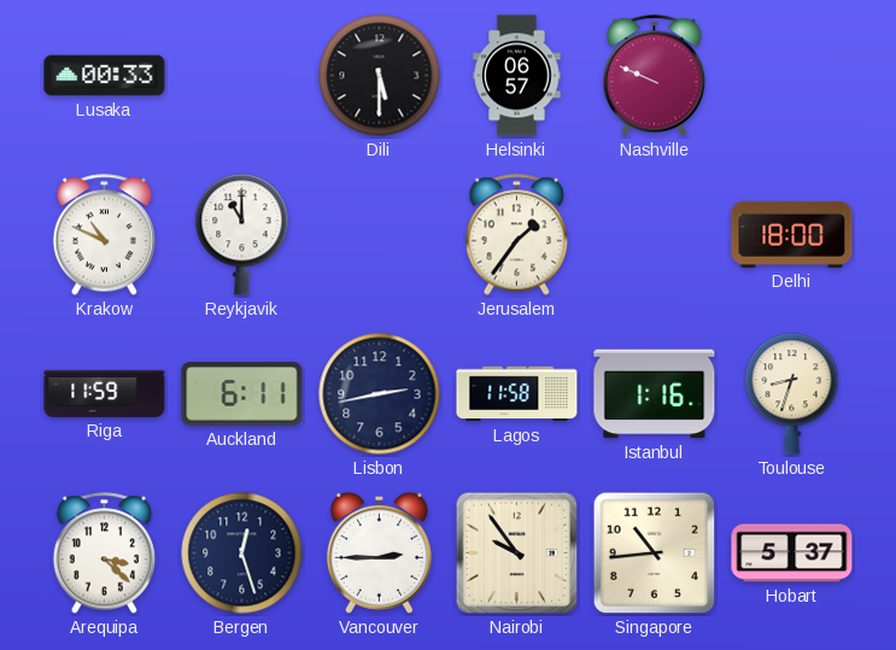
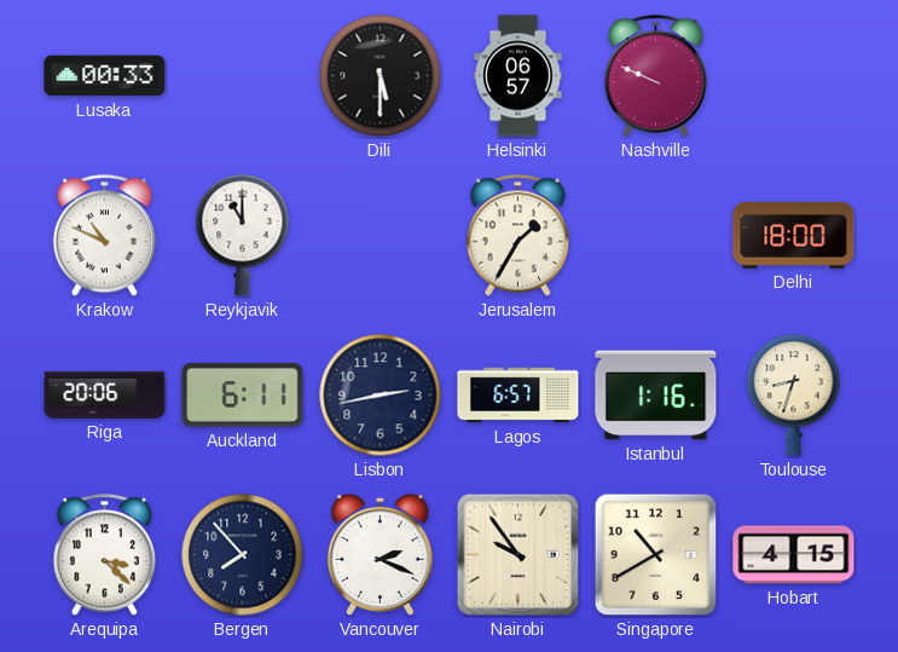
Jerusalem: 1:36 -> 1:35
Riga: 11:59 -> 20:06
Lagos: 11:58 -> 6:57
Bergen: 12:27 -> 7:53
Vancouver: 2:45 -> 2:19
Singapore: 10:44 -> 10:40
Hobart: 5:37 -> 4:15
